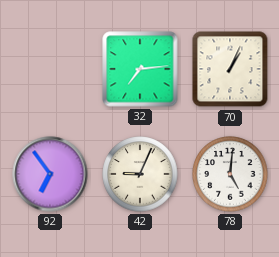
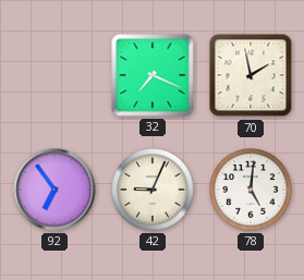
32: 7:14 -> 7:19
70: 1:04 -> 1:58
